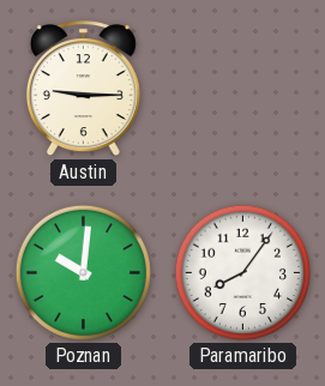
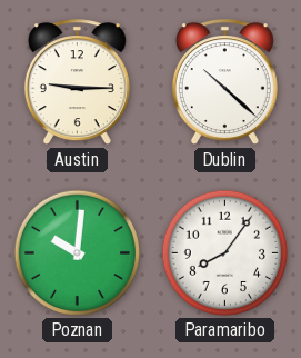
Dublin: none -> 10:22
